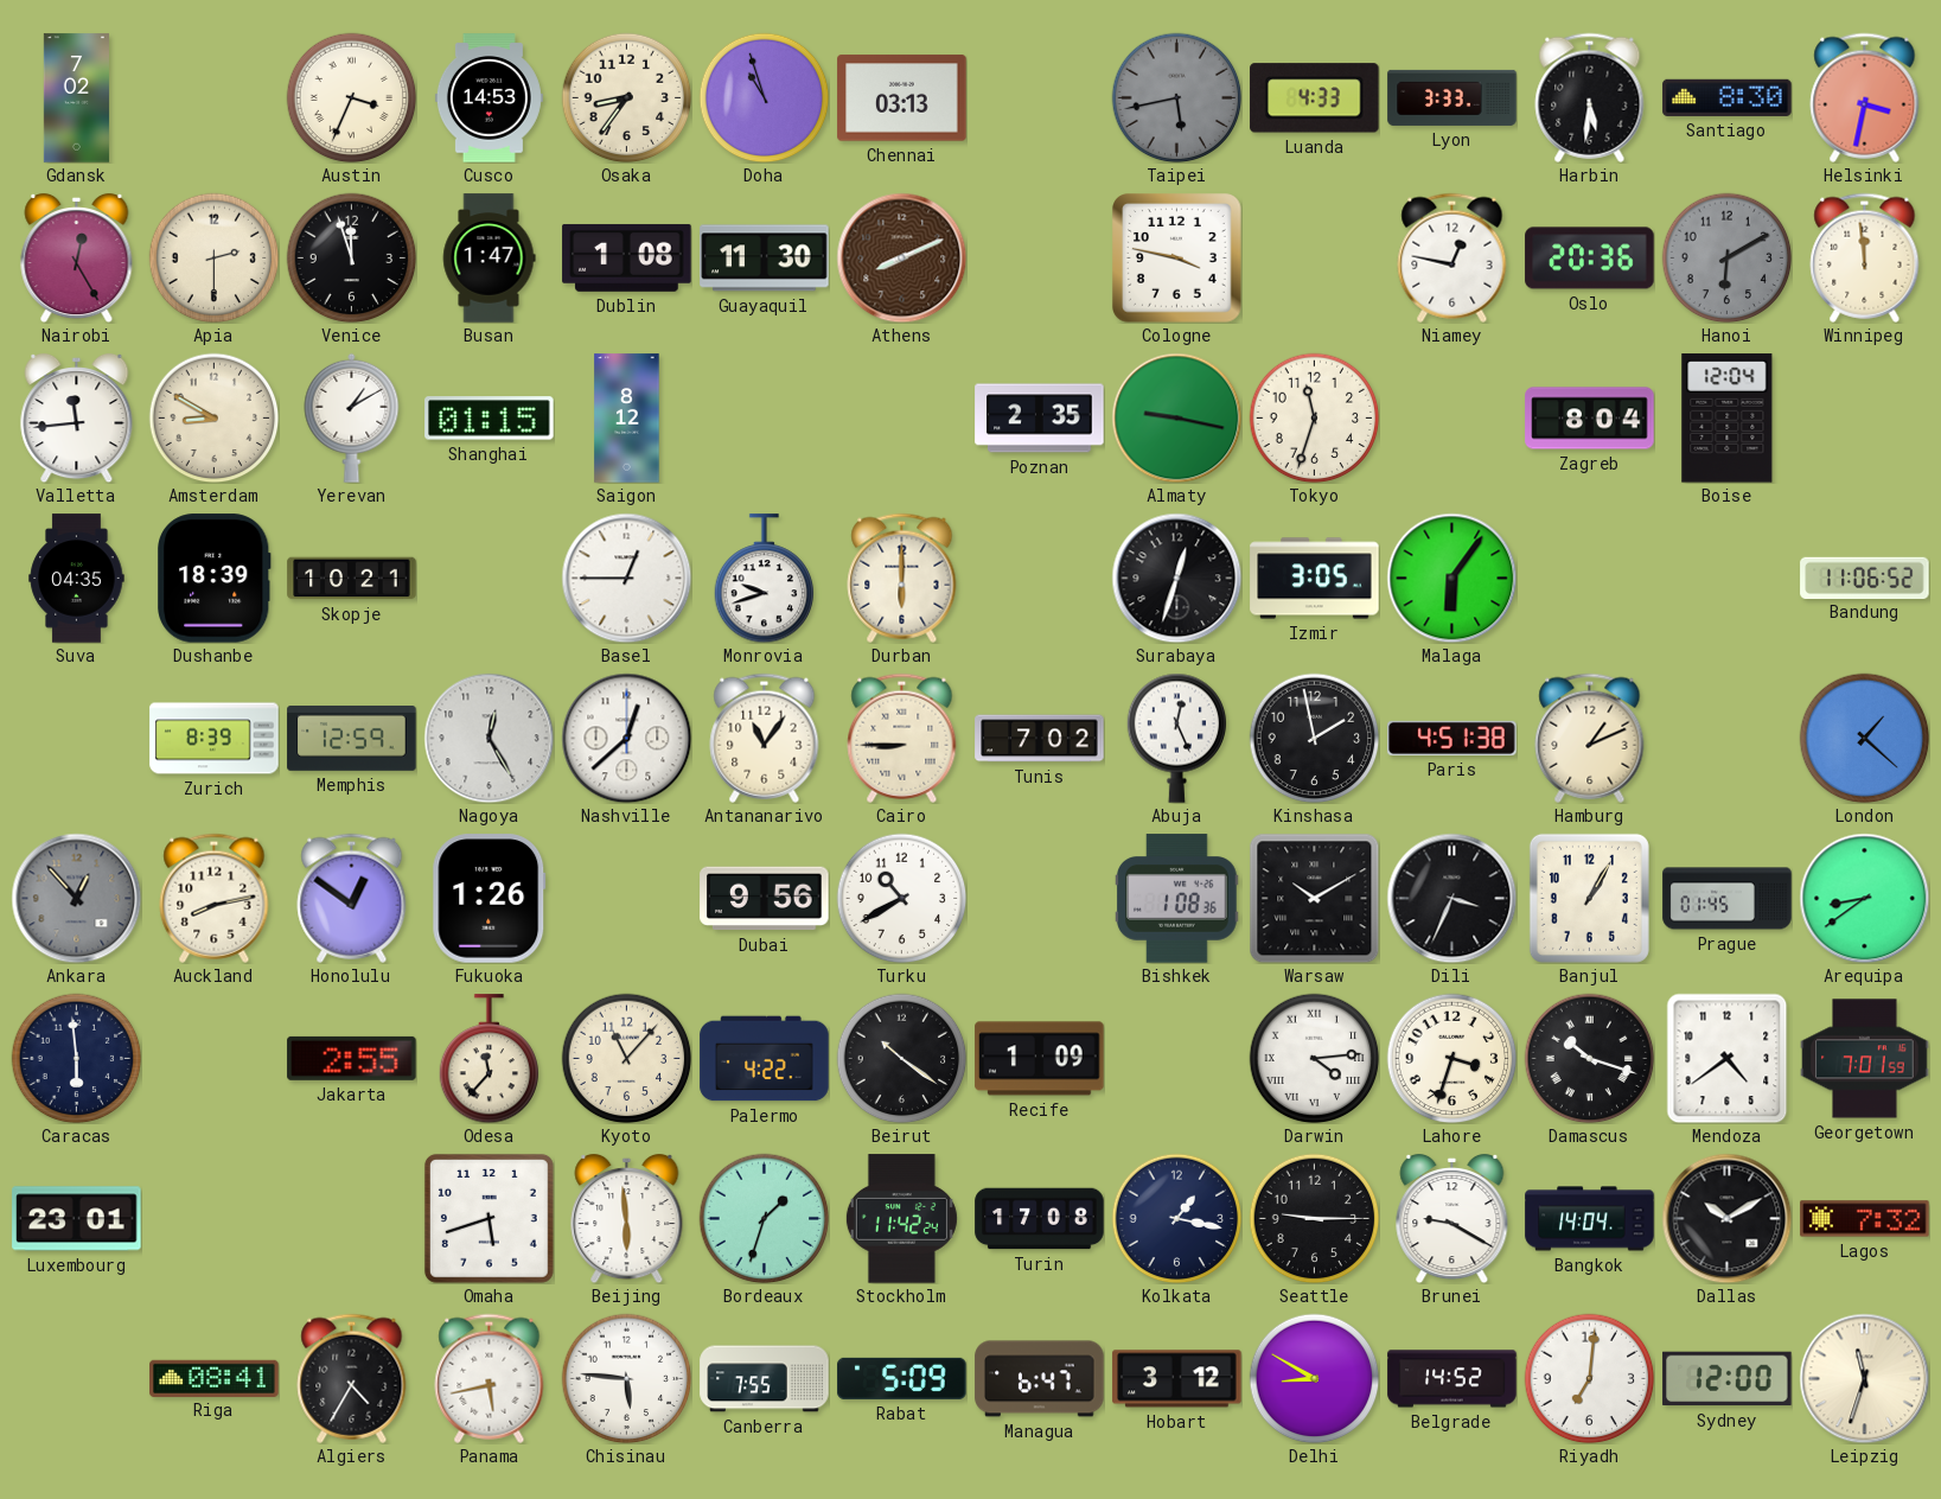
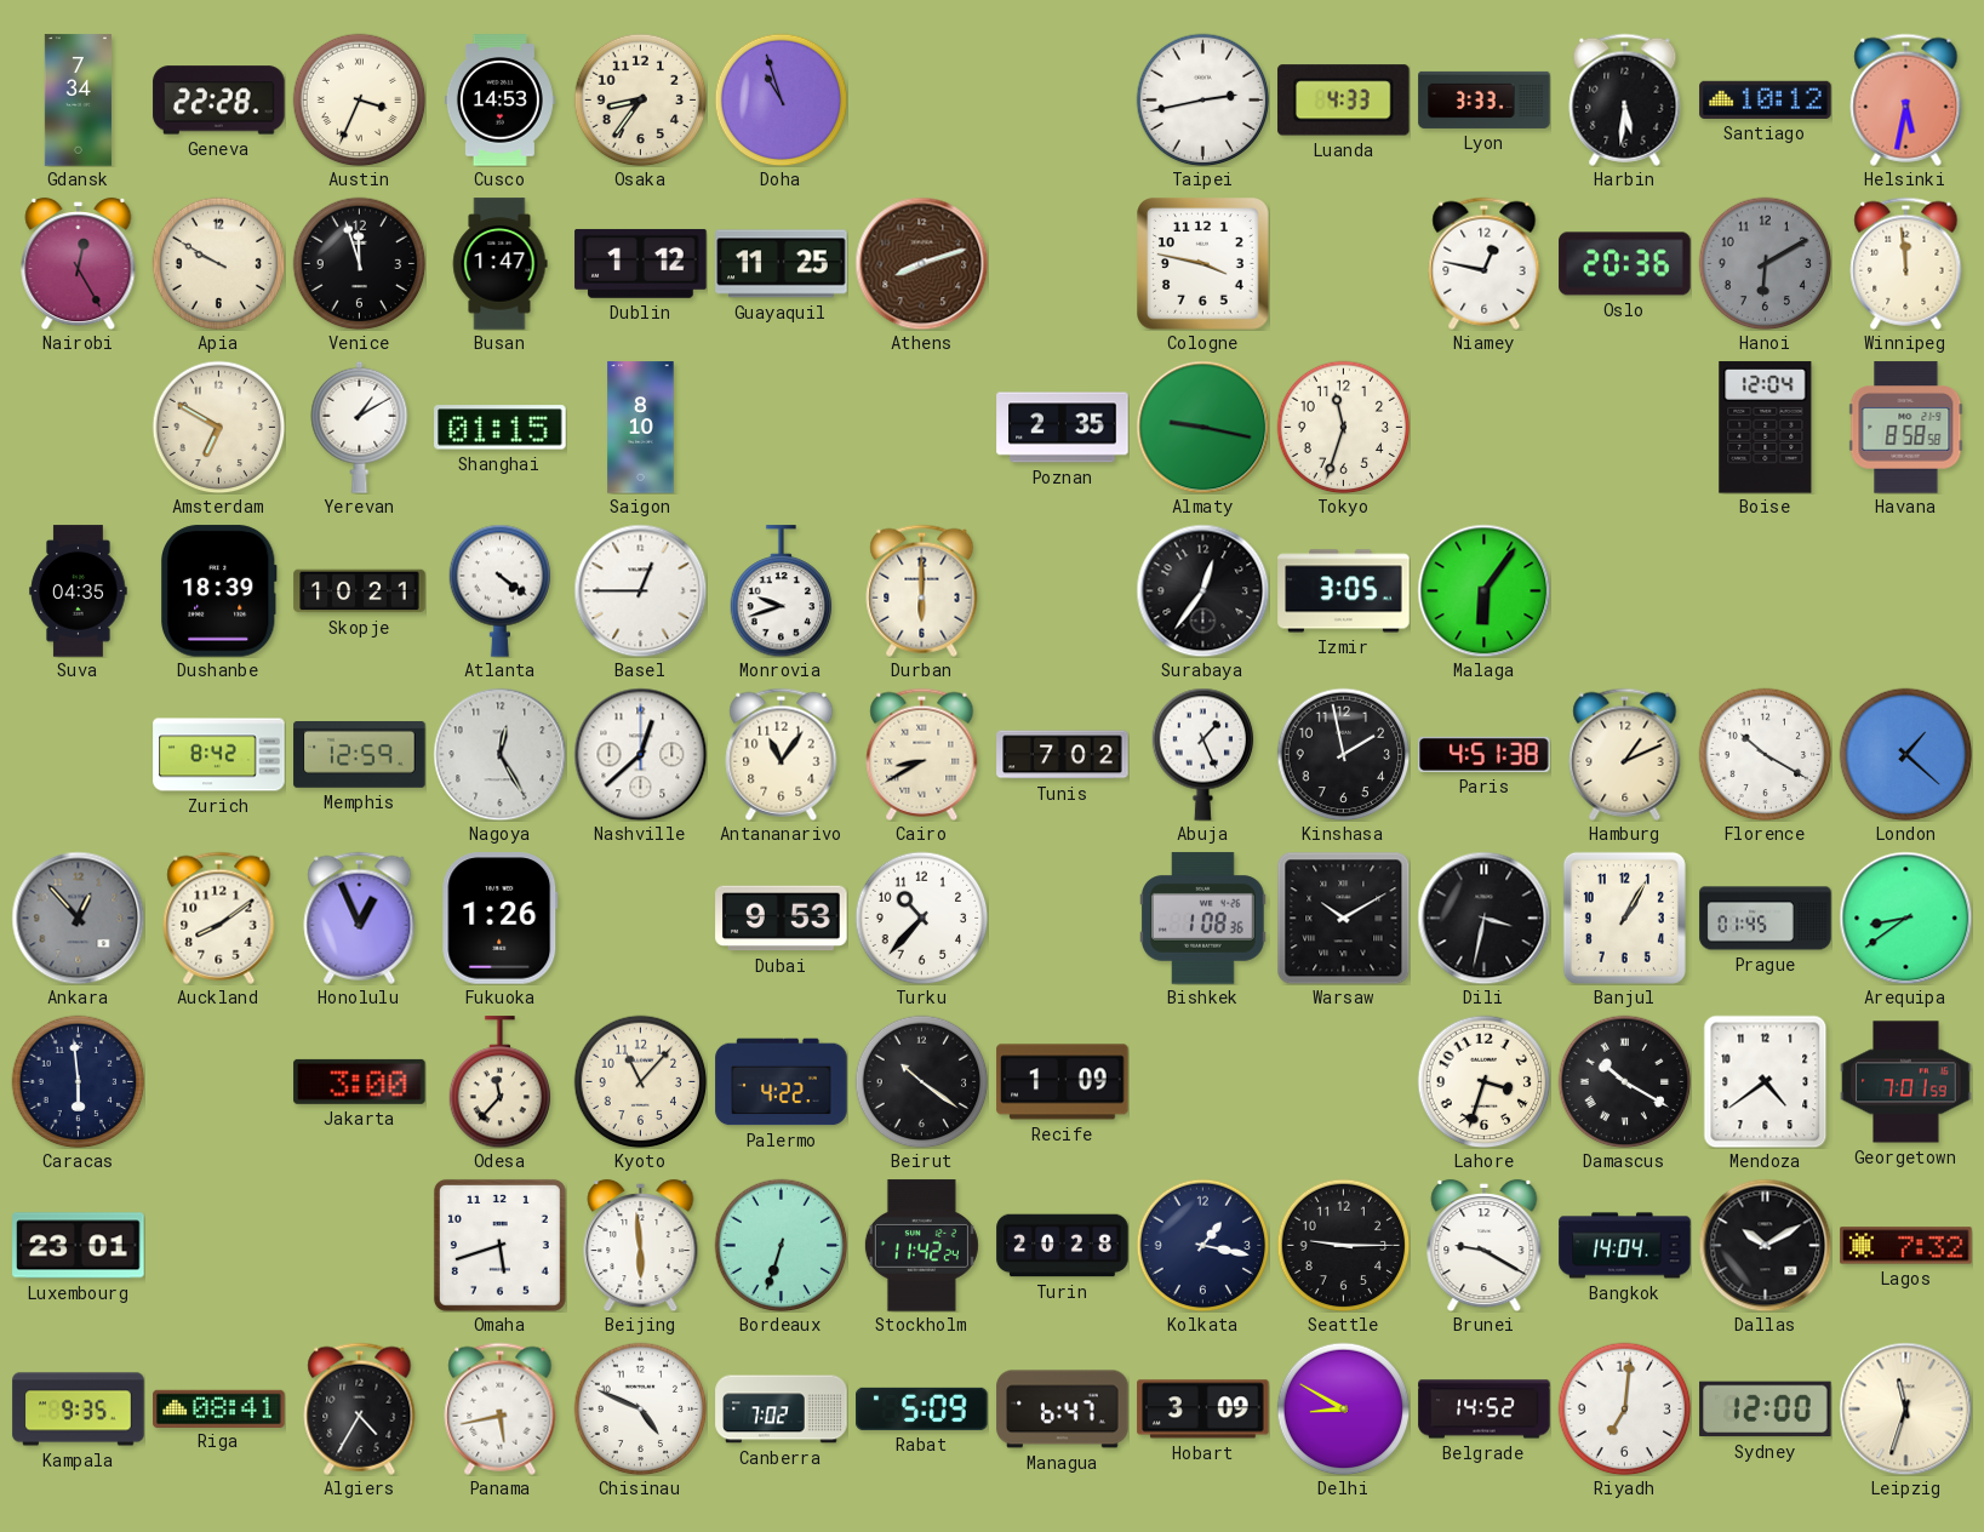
Gdansk: 7:02 -> 7:34
Geneva: none -> 22:28
Chennai: 03:13 -> none
Taipei: 5:43 -> 2:43
Taipei dial: grey -> white
Santiago: 8:30 -> 10:12
Helsinki: 3:32 -> 5:32
Apia: 2:30 -> 9:50
Dublin: 1:08 -> 1:12
Guayaquil: 11:30 -> 11:25
Athens: 8:11 -> 8:12
Valletta: 11:44 -> none
Amsterdam: 8:50 -> 6:50
Saigon: 8:12 -> 8:10
Zagreb: 8:04 -> none
Havana: none -> 8:58
Atlanta: none -> 4:21
Surabaya: 12:33 -> 12:36
Bandung: 11:06 -> none
Zurich: 8:39 -> 8:42
Cairo: 8:45 -> 8:40
Abuja: 12:26 -> 1:26
Florence: none -> 10:20
Auckland: 8:13 -> 8:09
Honolulu: 12:51 -> 12:56
Dubai: 9:56 -> 9:53
Turku: 10:40 -> 10:37
Dili: 3:34 -> 3:32
Jakarta: 2:55 -> 3:00
Darwin: 4:14 -> none
Damascus: 10:18 -> 10:20
Bordeaux: 1:33 -> 6:33
Turin: 17:08 -> 20:28
Kampala: none -> 9:35
Chisinau: 5:46 -> 4:49
Canberra: 7:55 -> 7:02
Hobart: 3:12 -> 3:09
